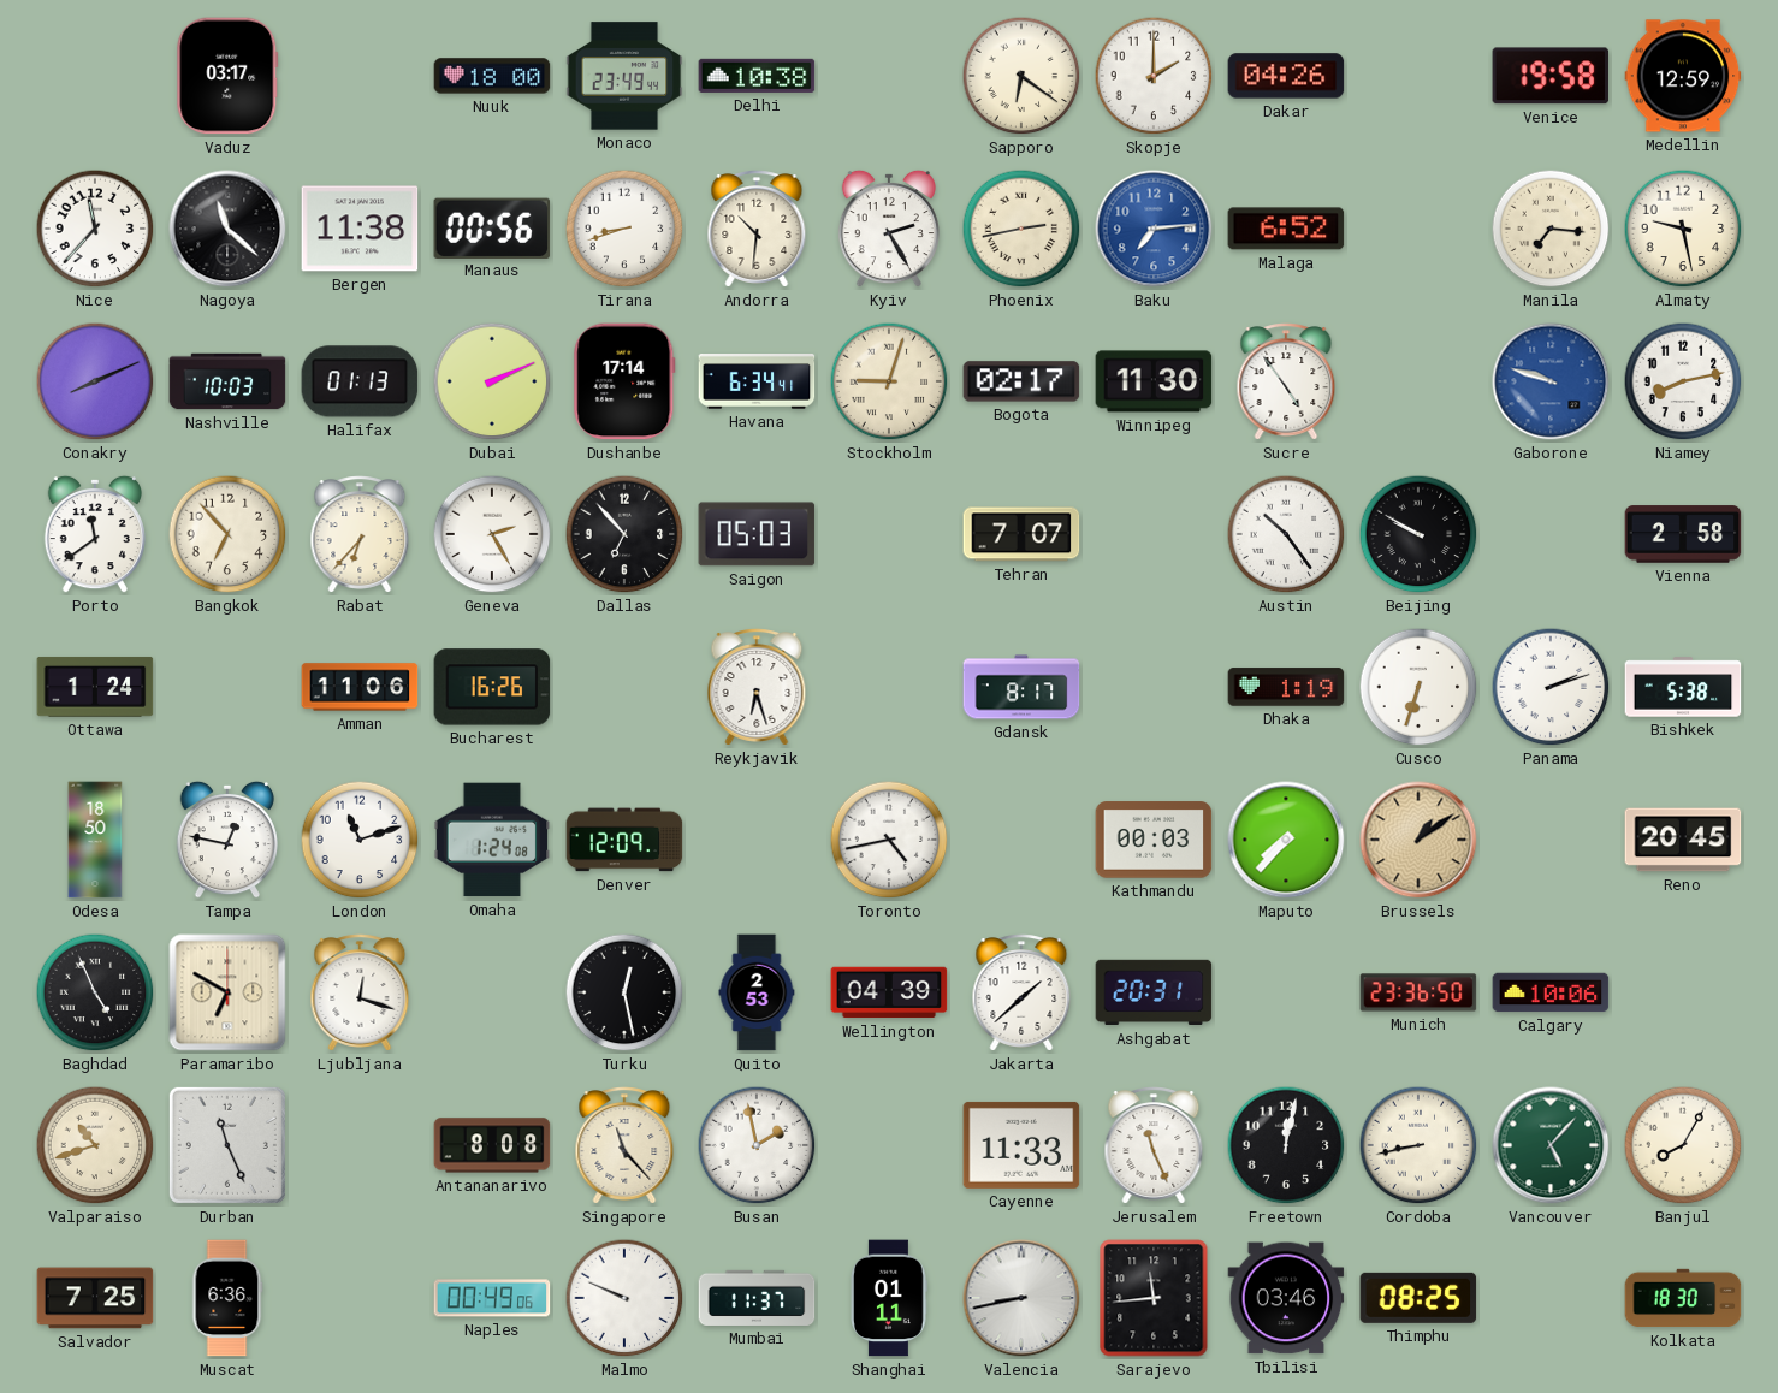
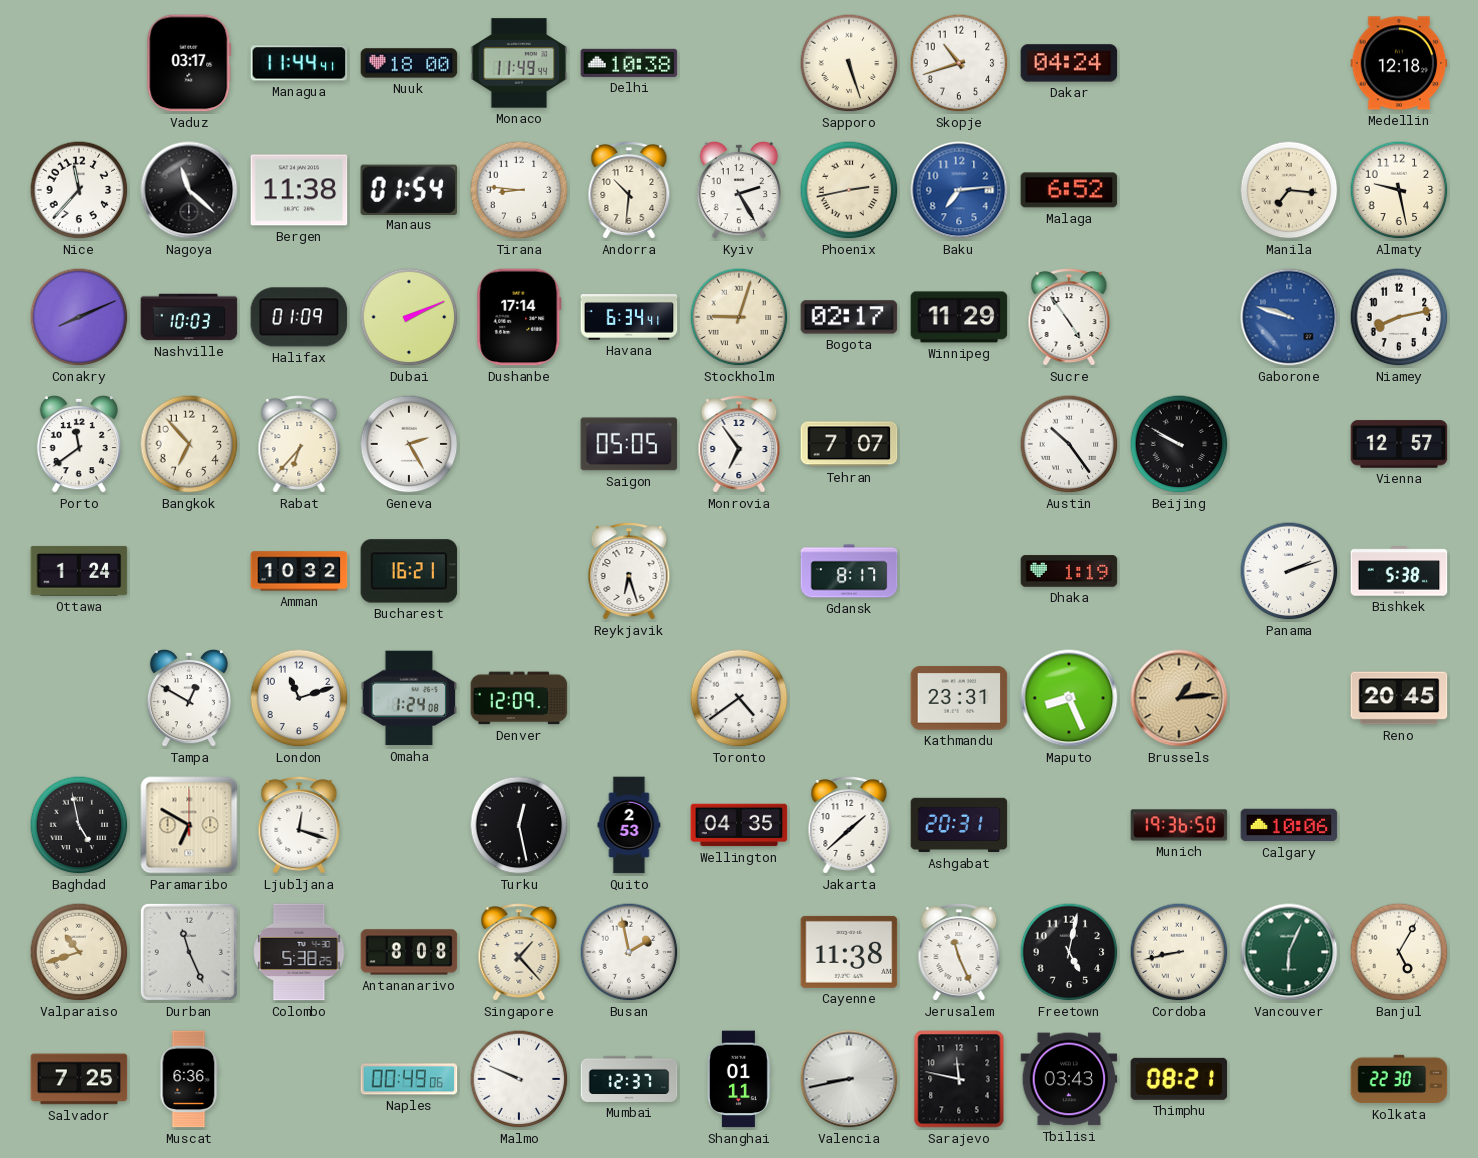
Managua: none -> 11:44
Monaco: 23:49 -> 11:49
Sapporo: 6:21 -> 5:27
Skopje: 2:00 -> 10:42
Dakar: 04:26 -> 04:24
Venice: 19:58 -> none
Medellin: 12:59 -> 12:18
Manaus: 00:56 -> 01:54
Tirana: 8:42 -> 8:46
Halifax: 01:13 -> 01:09
Winnipeg: 11:30 -> 11:29
Dallas: 6:53 -> none
Saigon: 05:03 -> 05:05
Monrovia: none -> 6:54
Vienna: 2:58 -> 12:57
Amman: 11:06 -> 10:32
Bucharest: 16:26 -> 16:21
Cusco: 6:33 -> none
Odesa: 18:50 -> none
Tampa: 12:47 -> 12:50
Toronto: 4:43 -> 4:39
Kathmandu: 00:03 -> 23:31
Maputo: 7:37 -> 8:26
Brussels: 1:09 -> 1:14
Baghdad: 4:56 -> 4:58
Wellington: 04:39 -> 04:35
Munich: 23:36 -> 19:36
Colombo: none -> 5:38
Singapore: 11:23 -> 1:23
Cayenne: 11:33 -> 11:38
Freetown: 12:02 -> 5:02
Vancouver: 5:07 -> 6:04
Banjul: 8:05 -> 5:05
Mumbai: 11:37 -> 12:37
Sarajevo: 11:44 -> 11:47
Tbilisi: 03:46 -> 03:43
Thimphu: 08:25 -> 08:21
Kolkata: 18:30 -> 22:30
